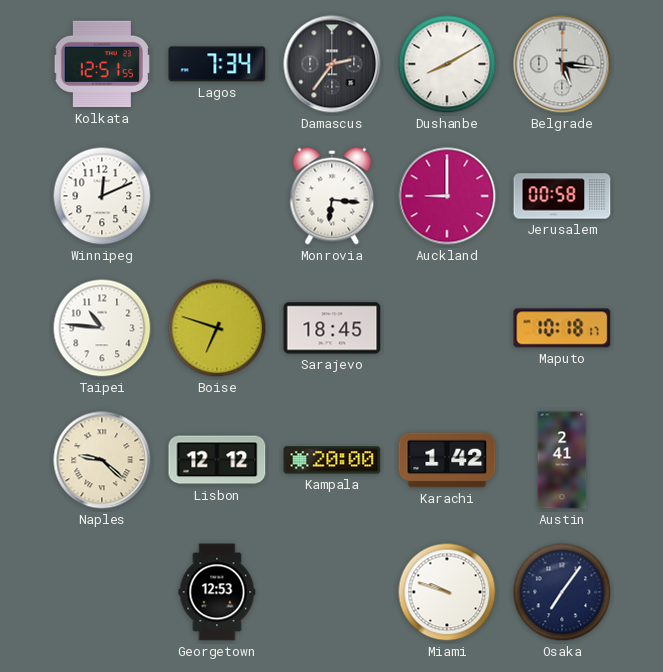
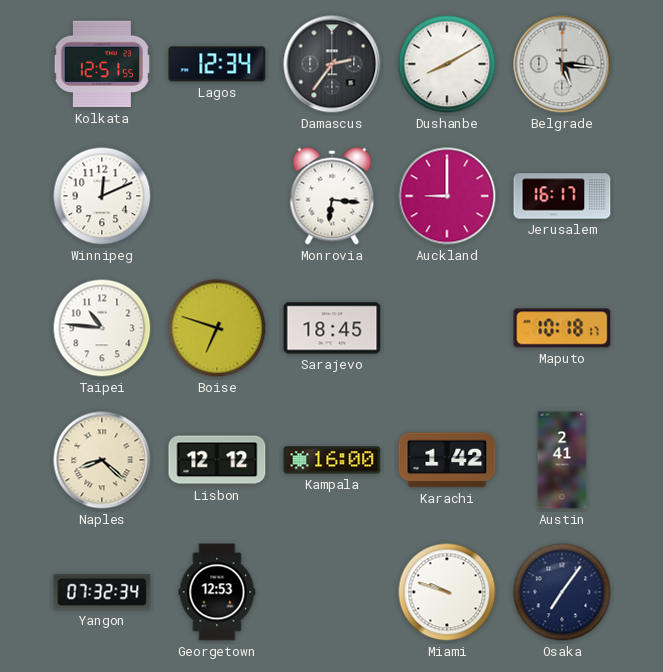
Lagos: 7:34 -> 12:34
Jerusalem: 00:58 -> 16:17
Naples: 9:22 -> 8:22
Kampala: 20:00 -> 16:00
Yangon: none -> 07:32
